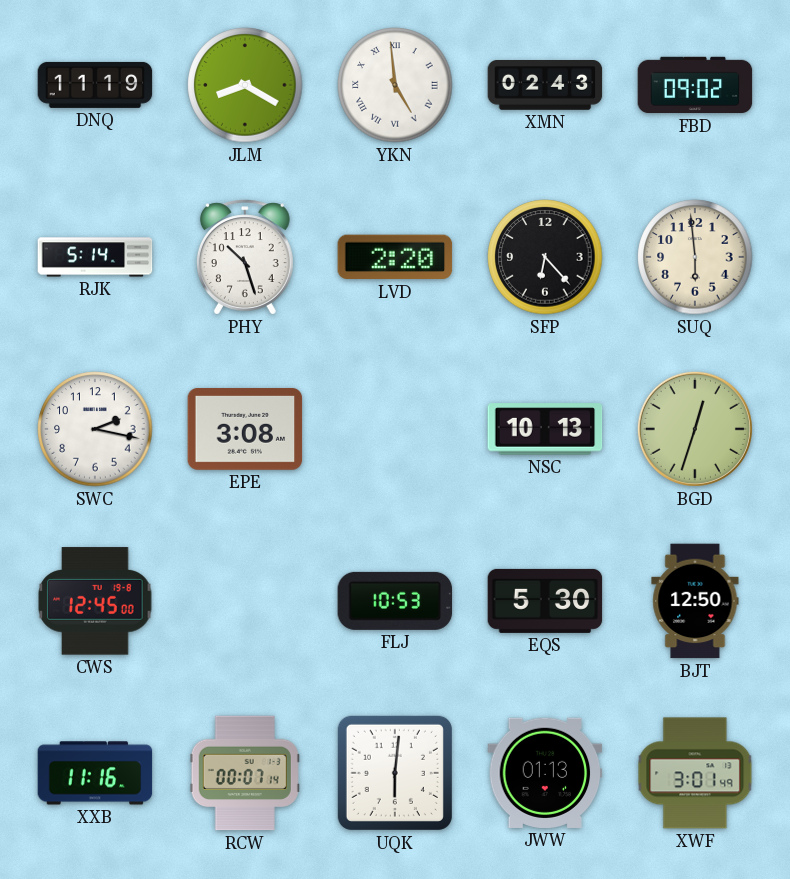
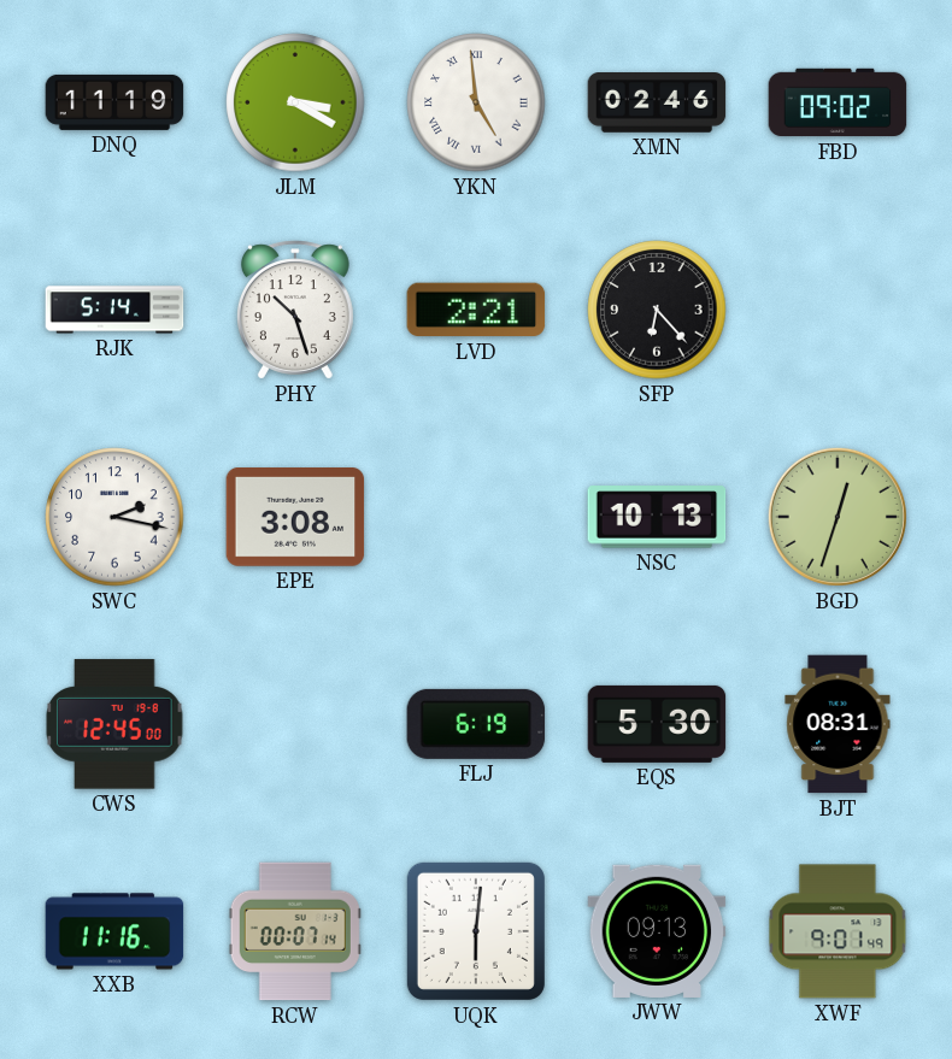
JLM: 8:20 -> 3:20
XMN: 02:43 -> 02:46
LVD: 2:20 -> 2:21
SUQ: 5:59 -> none
FLJ: 10:53 -> 6:19
BJT: 12:50 -> 08:31
JWW: 01:13 -> 09:13
XWF: 3:01 -> 9:01
